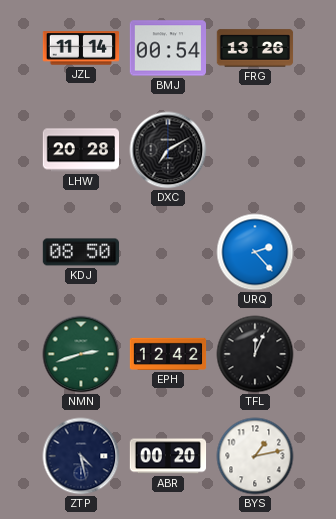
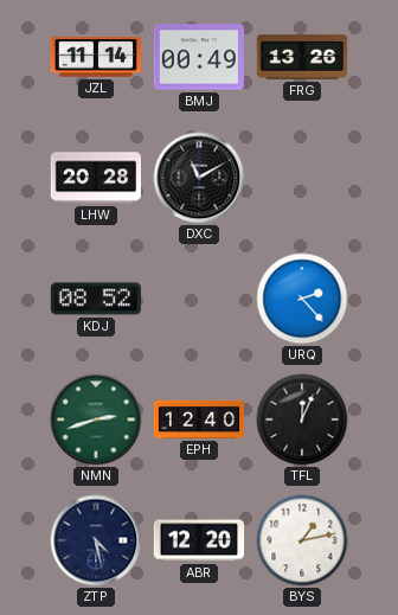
BMJ: 00:54 -> 00:49
DXC: 7:10 -> 11:10
KDJ: 08:50 -> 08:52
EPH: 12:42 -> 12:40
ABR: 00:20 -> 12:20
